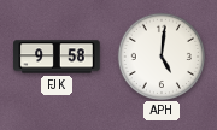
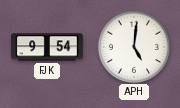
FJK: 9:58 -> 9:54
